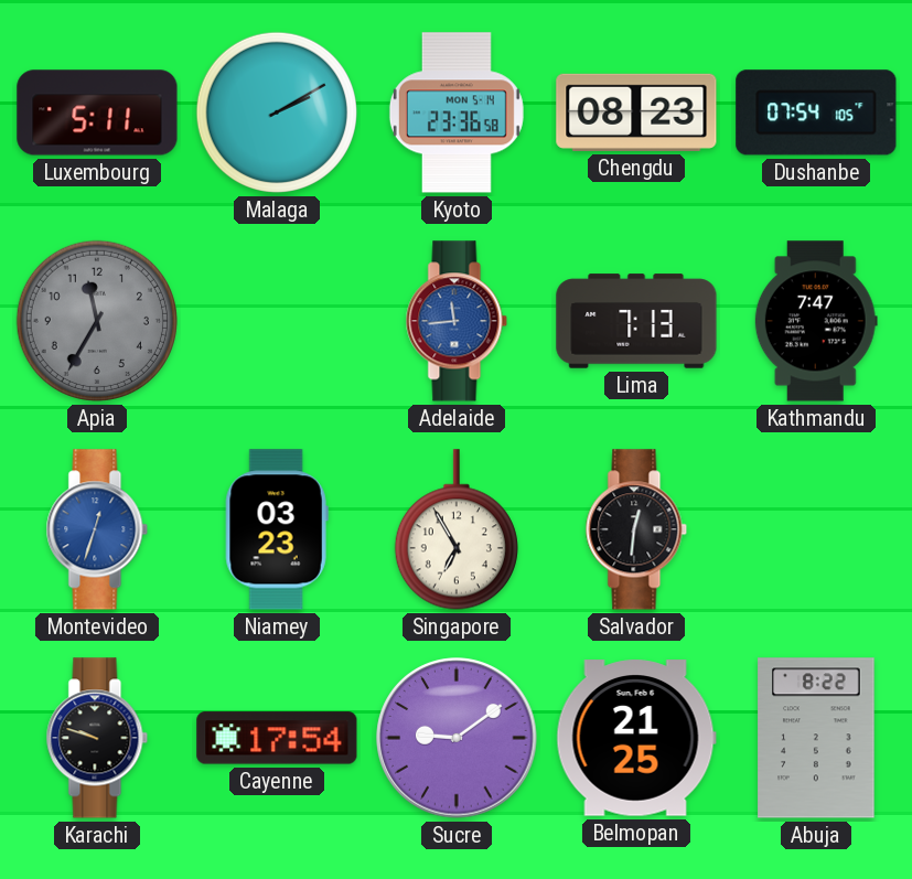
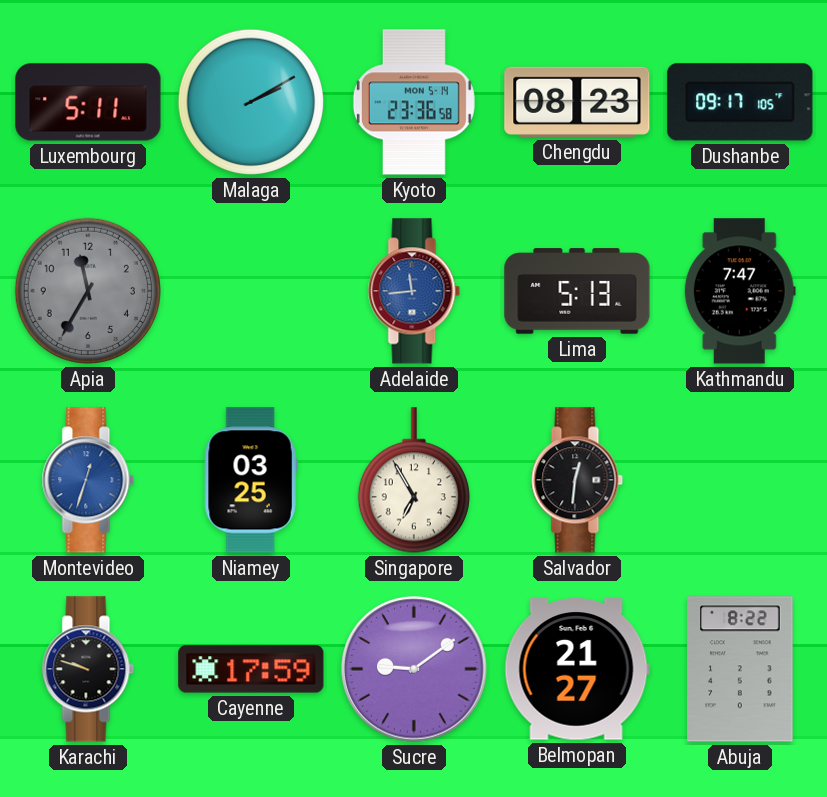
Dushanbe: 07:54 -> 09:17
Lima: 7:13 -> 5:13
Niamey: 03:23 -> 03:25
Cayenne: 17:54 -> 17:59
Belmopan: 21:25 -> 21:27
